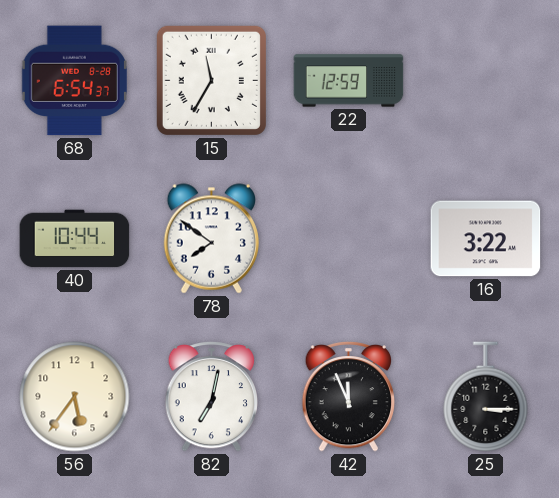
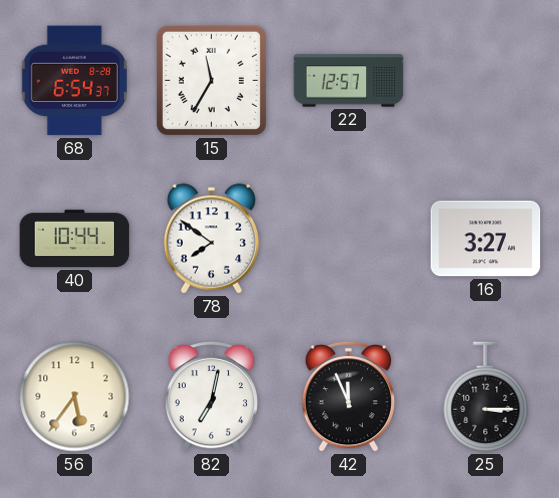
22: 12:59 -> 12:57
16: 3:22 -> 3:27
